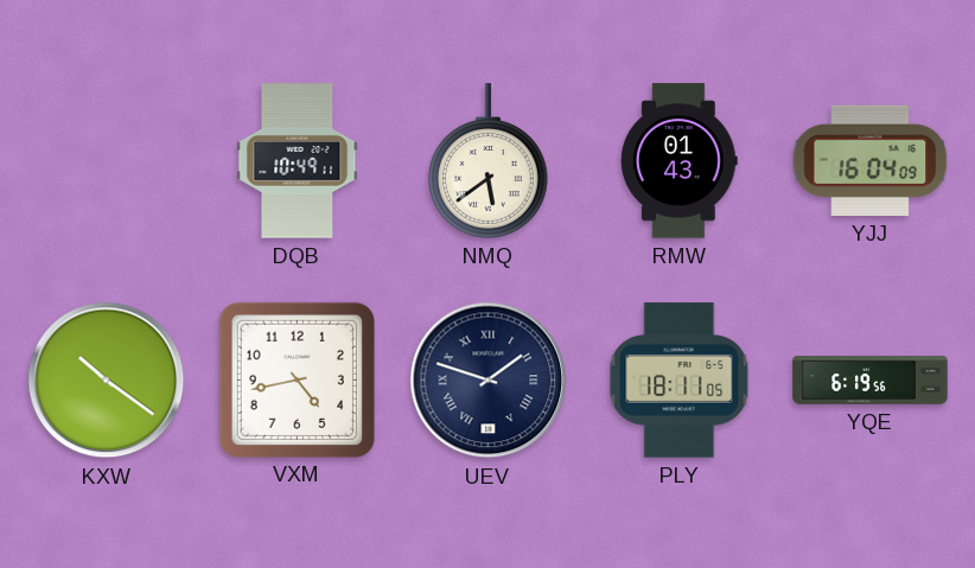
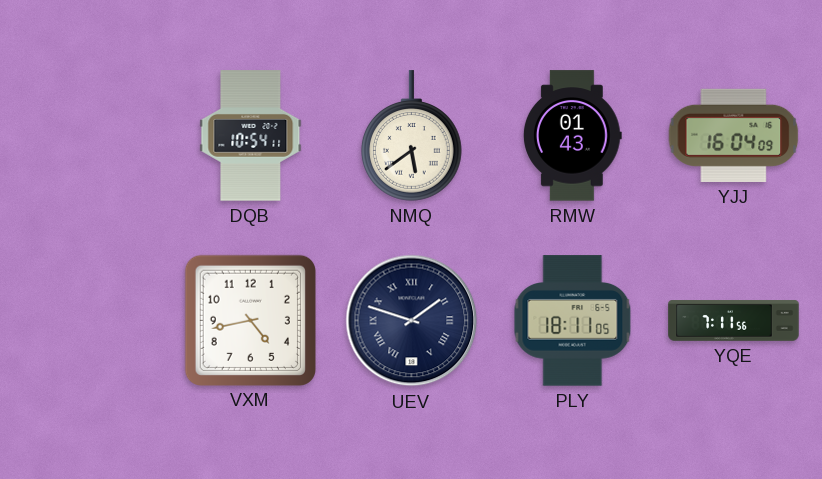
DQB: 10:49 -> 10:54
KXW: 10:21 -> none
YQE: 6:19 -> 7:11
